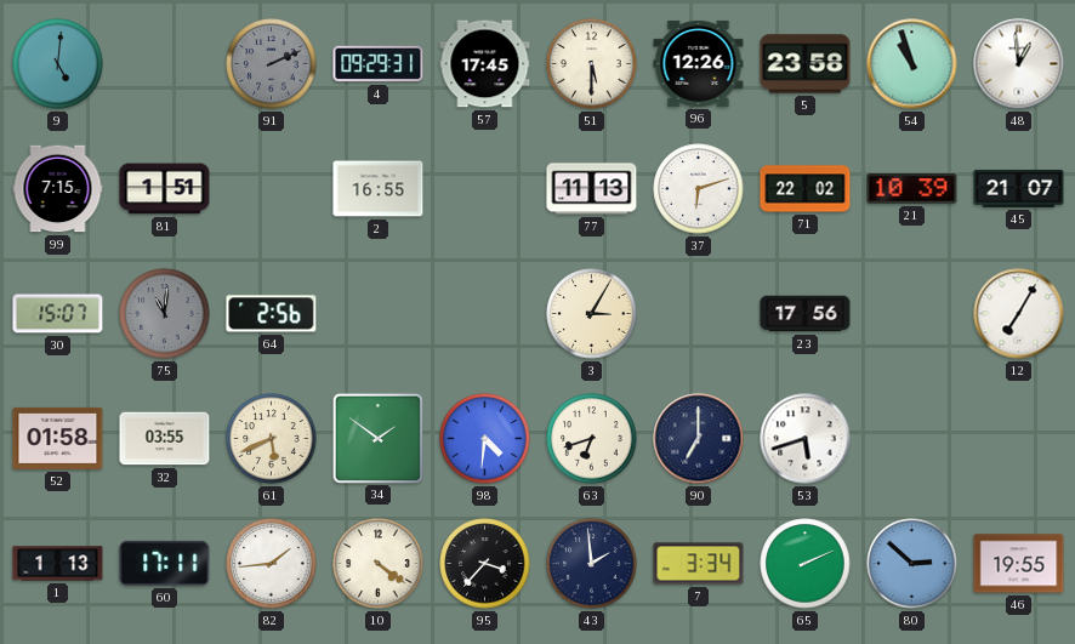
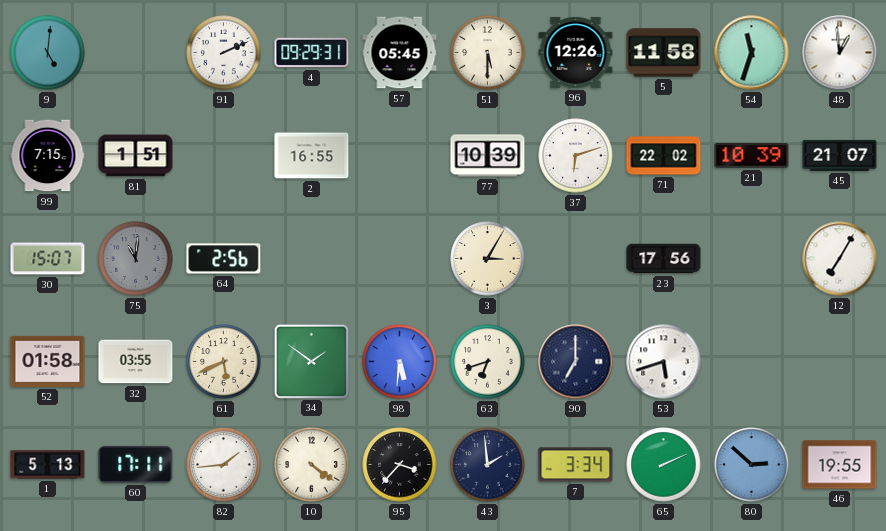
91 dial: grey -> white
57: 17:45 -> 05:45
5: 23:58 -> 11:58
54: 10:57 -> 11:33
77: 11:13 -> 10:39
98: 4:31 -> 5:31
1: 1:13 -> 5:13
